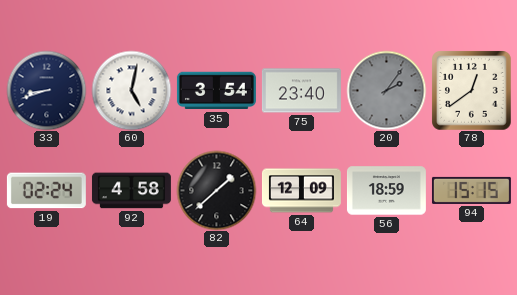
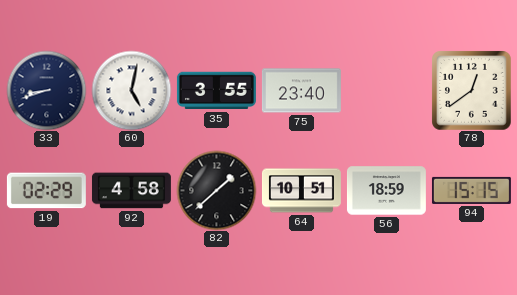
35: 3:54 -> 3:55
20: 2:06 -> none
19: 02:24 -> 02:29
64: 12:09 -> 10:51
